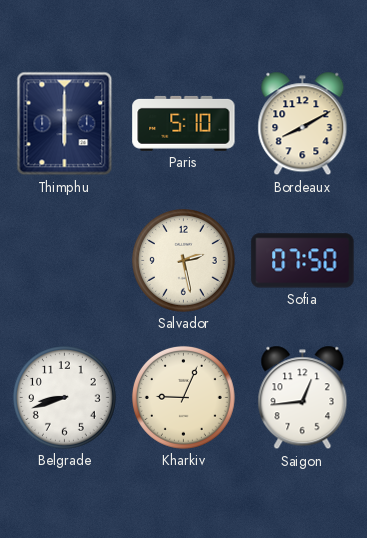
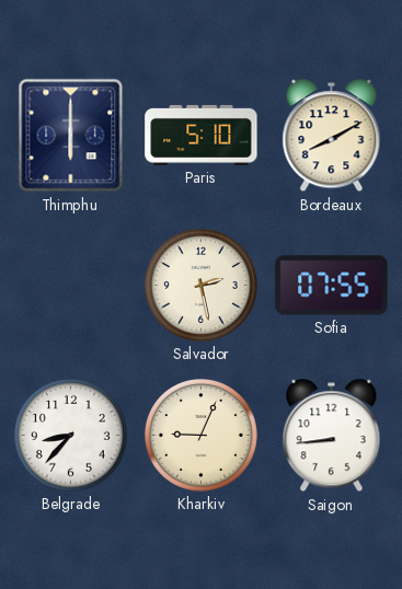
Sofia: 07:50 -> 07:55
Belgrade: 8:42 -> 8:37
Saigon: 12:44 -> 8:44
